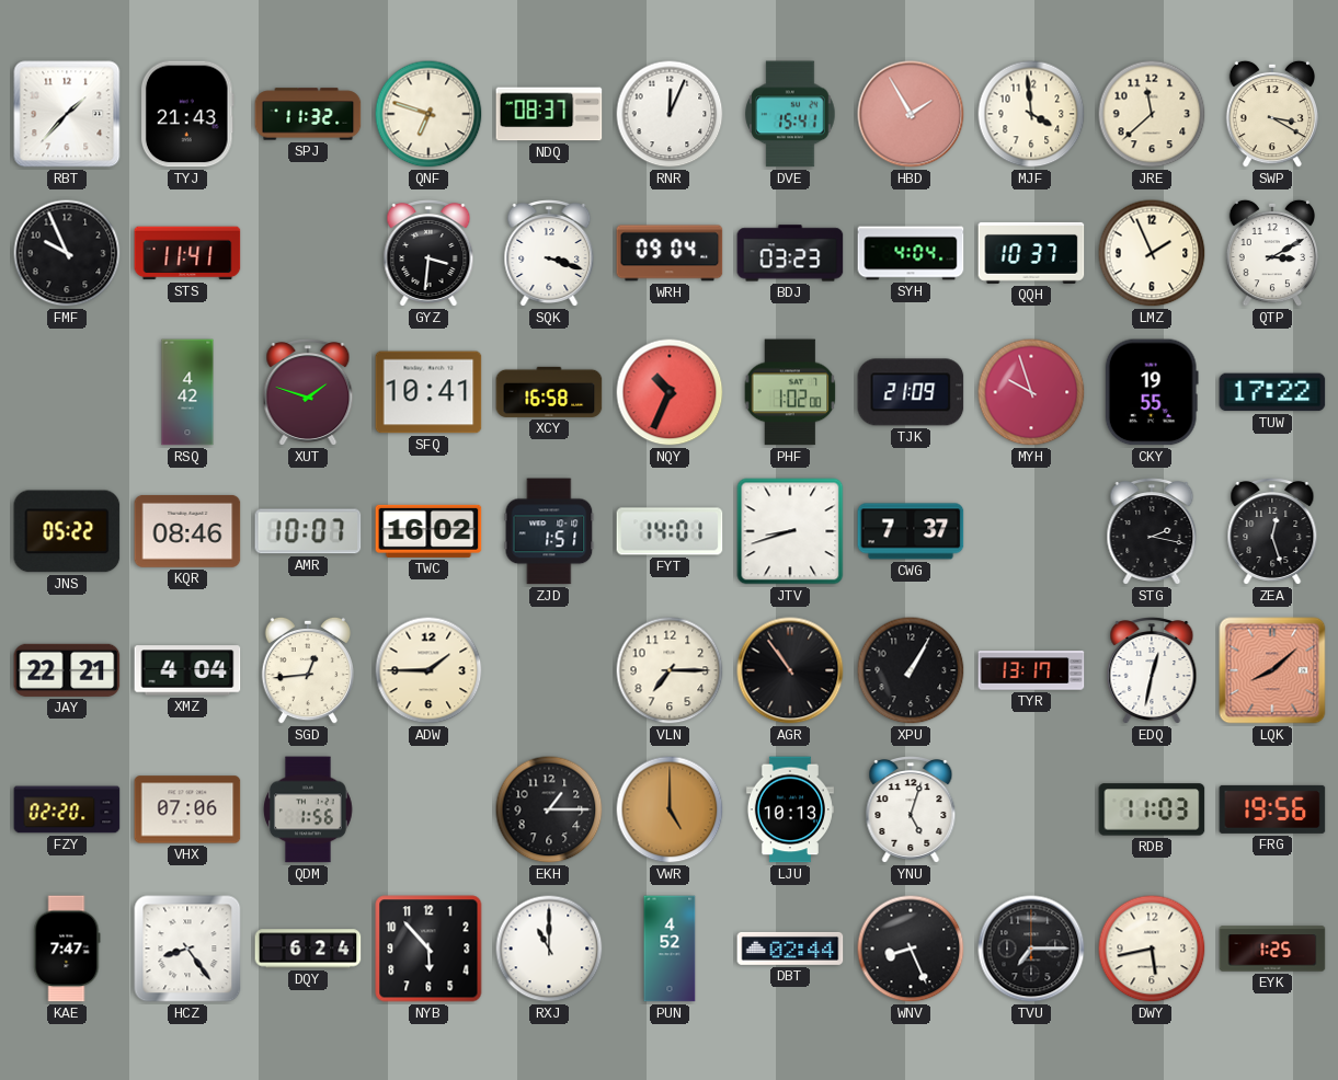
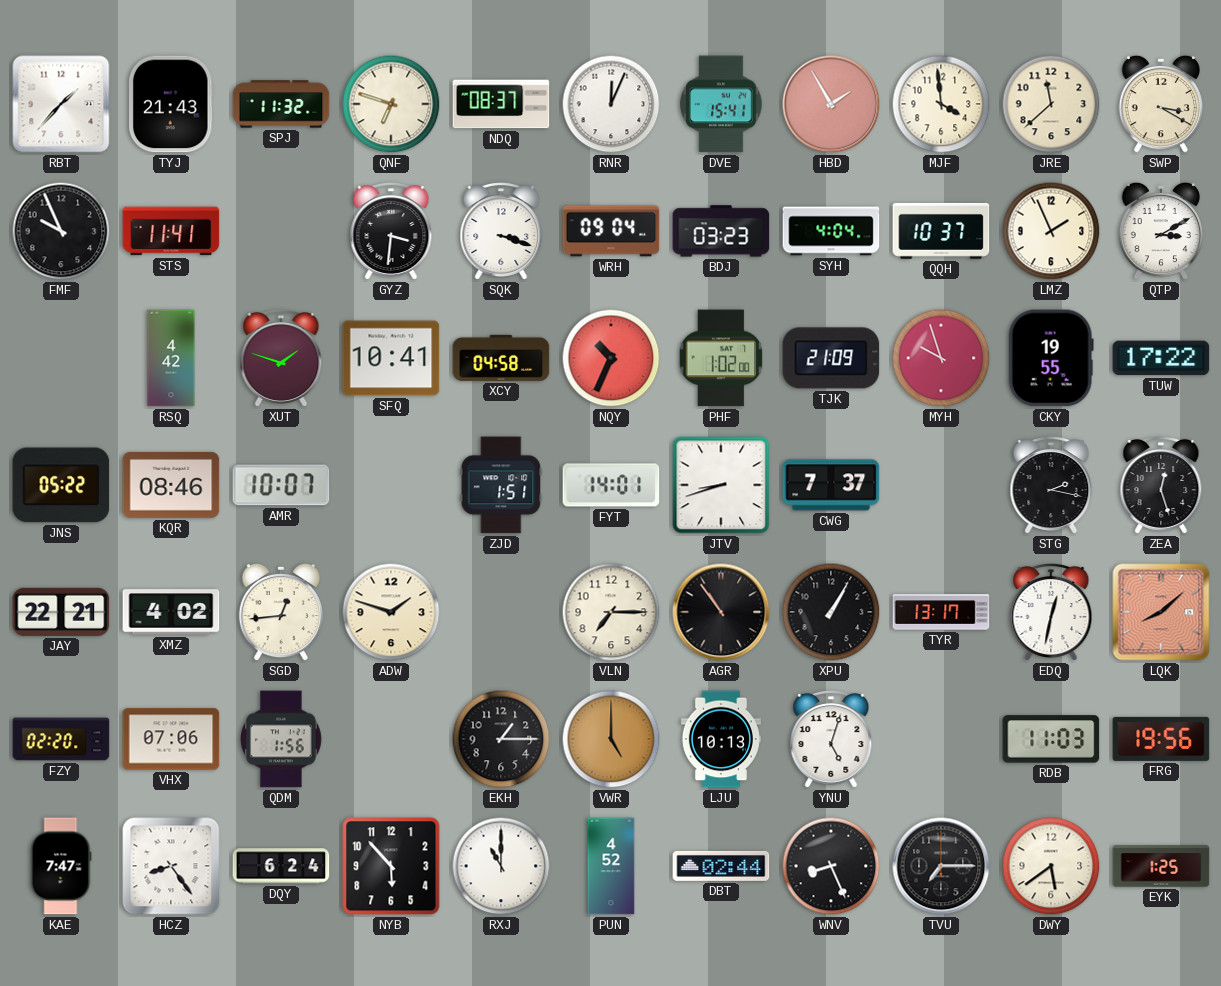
XCY: 16:58 -> 04:58
TWC: 16:02 -> none
XMZ: 4:04 -> 4:02
ADW: 1:45 -> 1:48
DWY: 5:43 -> 5:39
